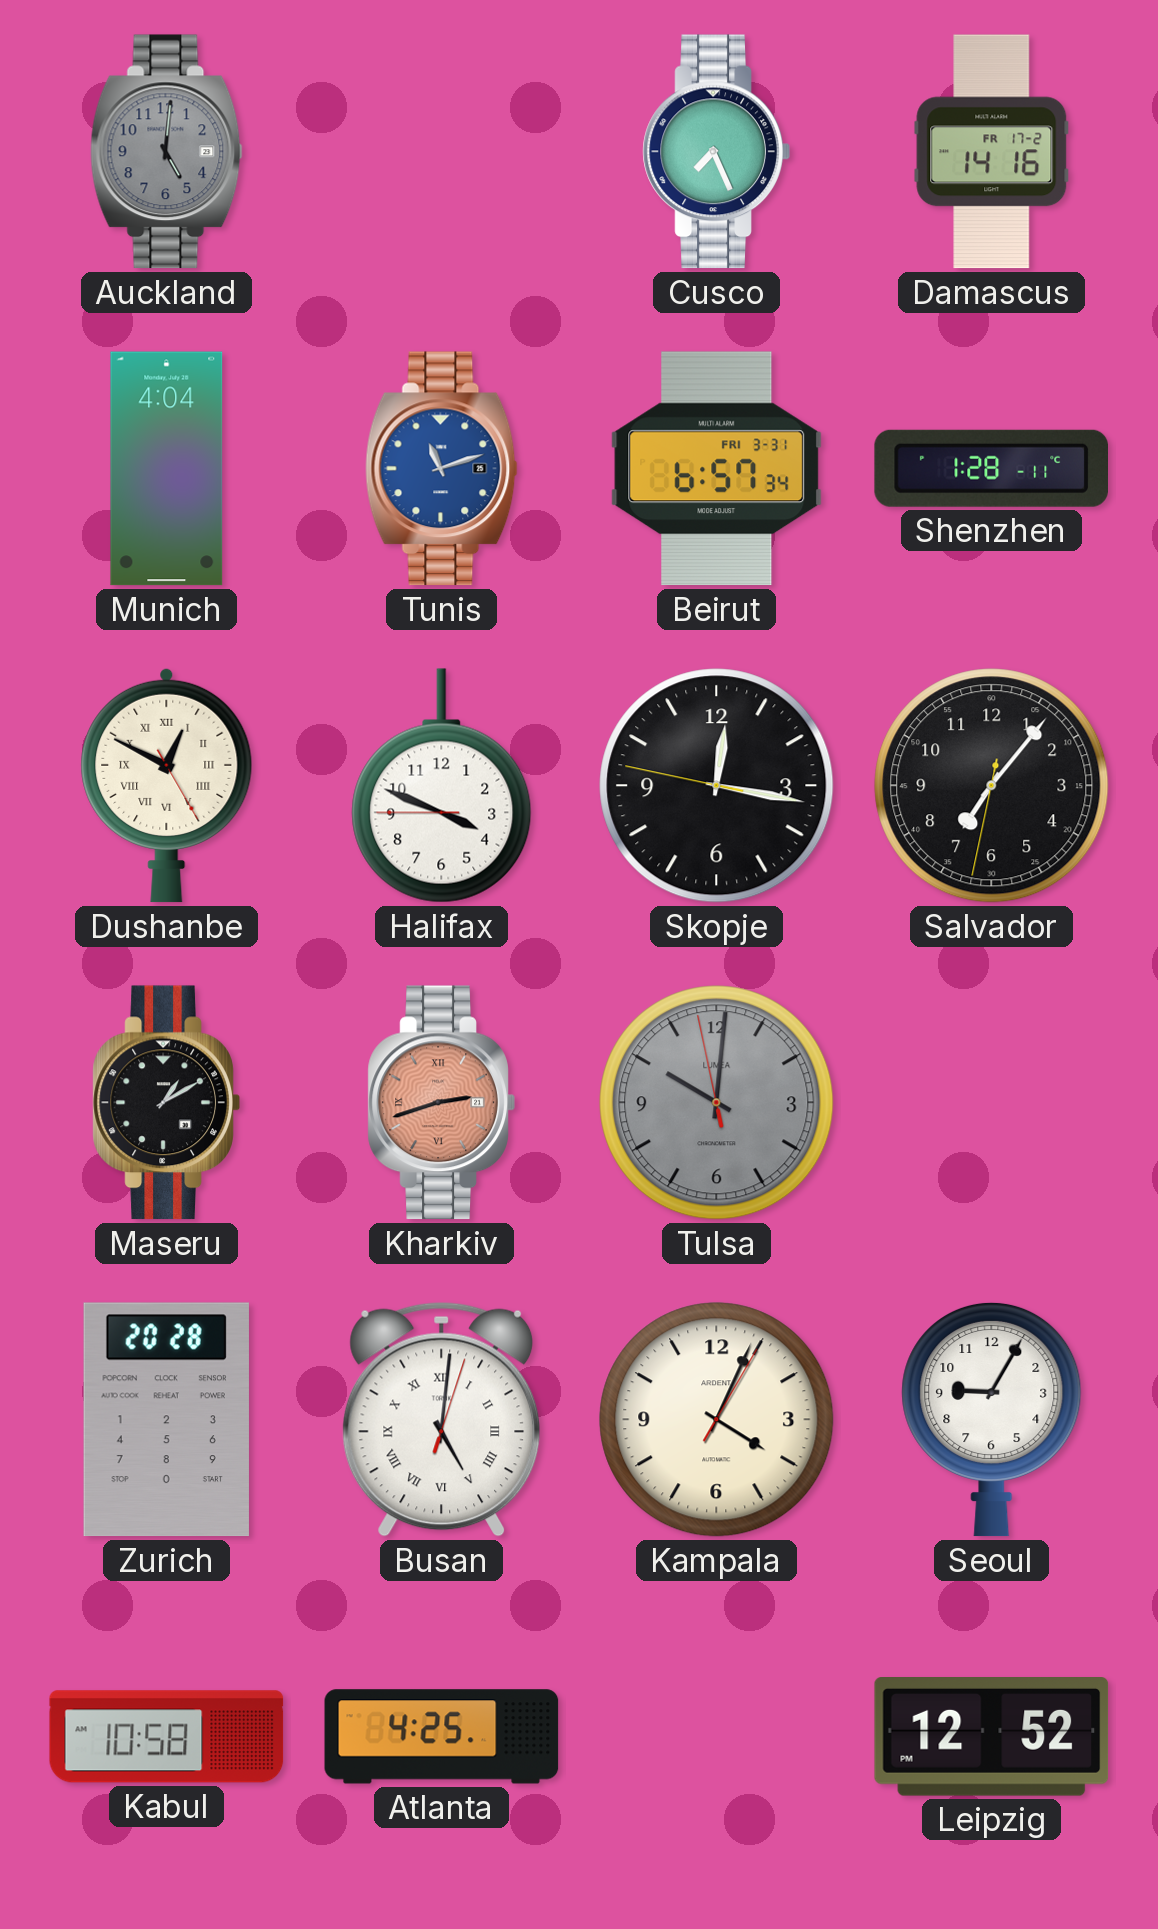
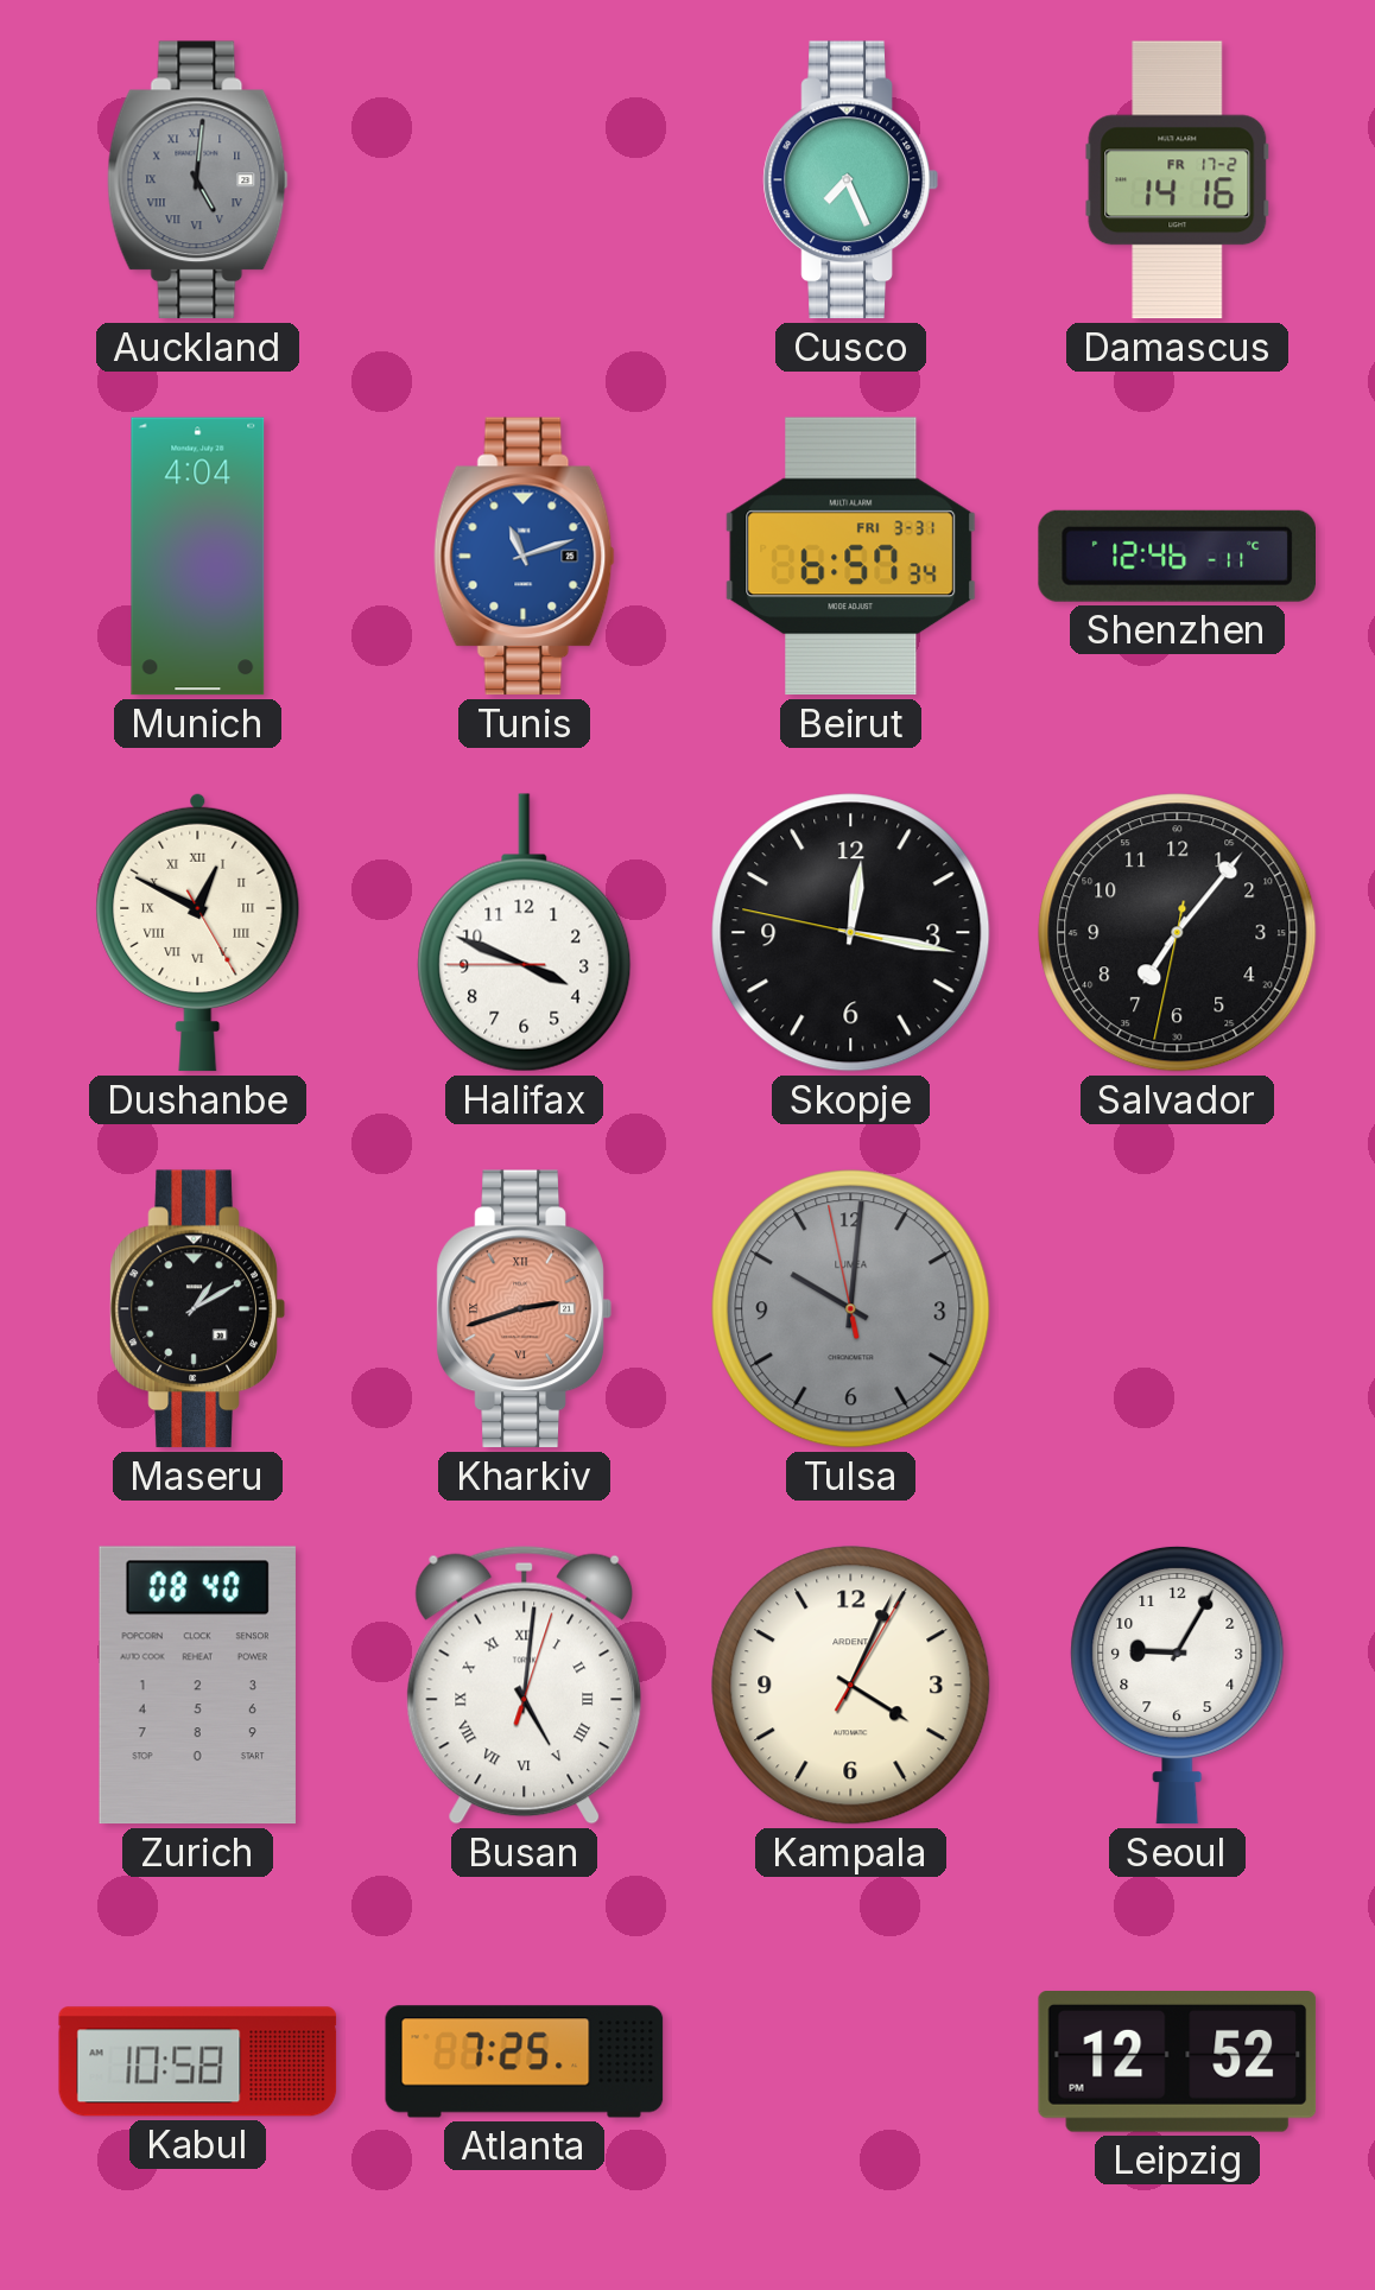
Auckland numerals: Arabic -> Roman
Shenzhen: 1:28 -> 12:46
Zurich: 20:28 -> 08:40
Atlanta: 4:25 -> 7:25
